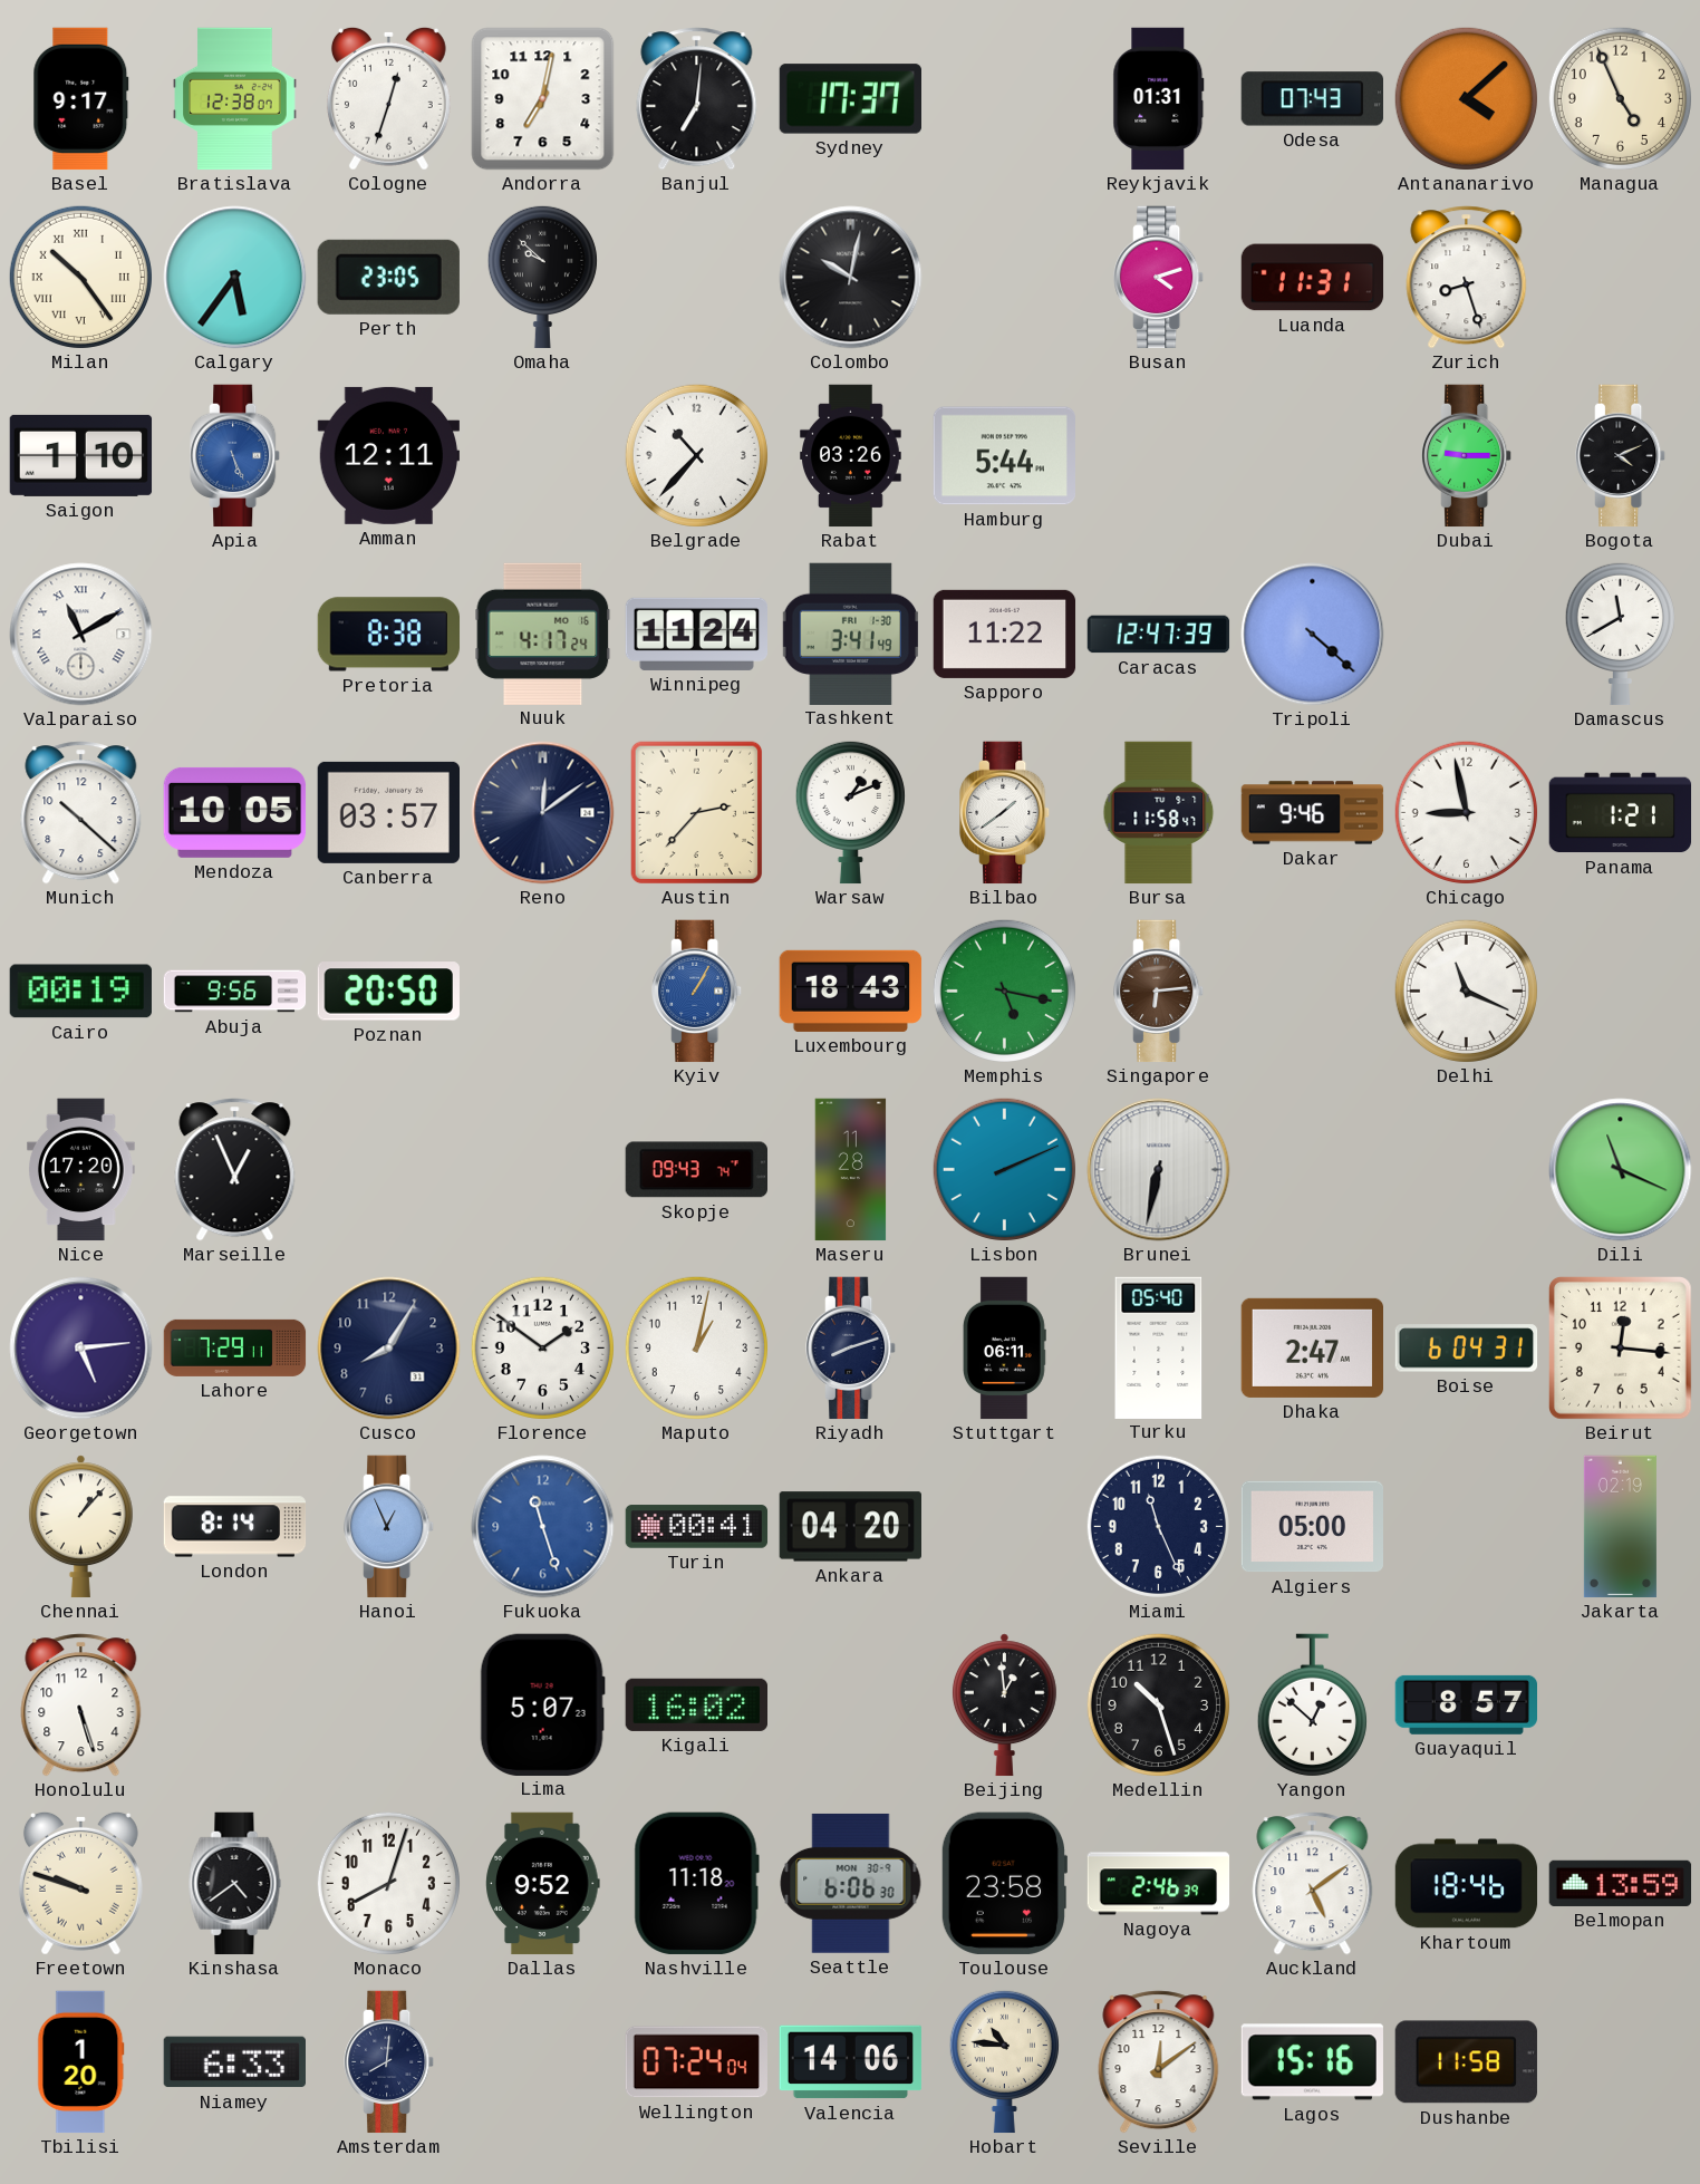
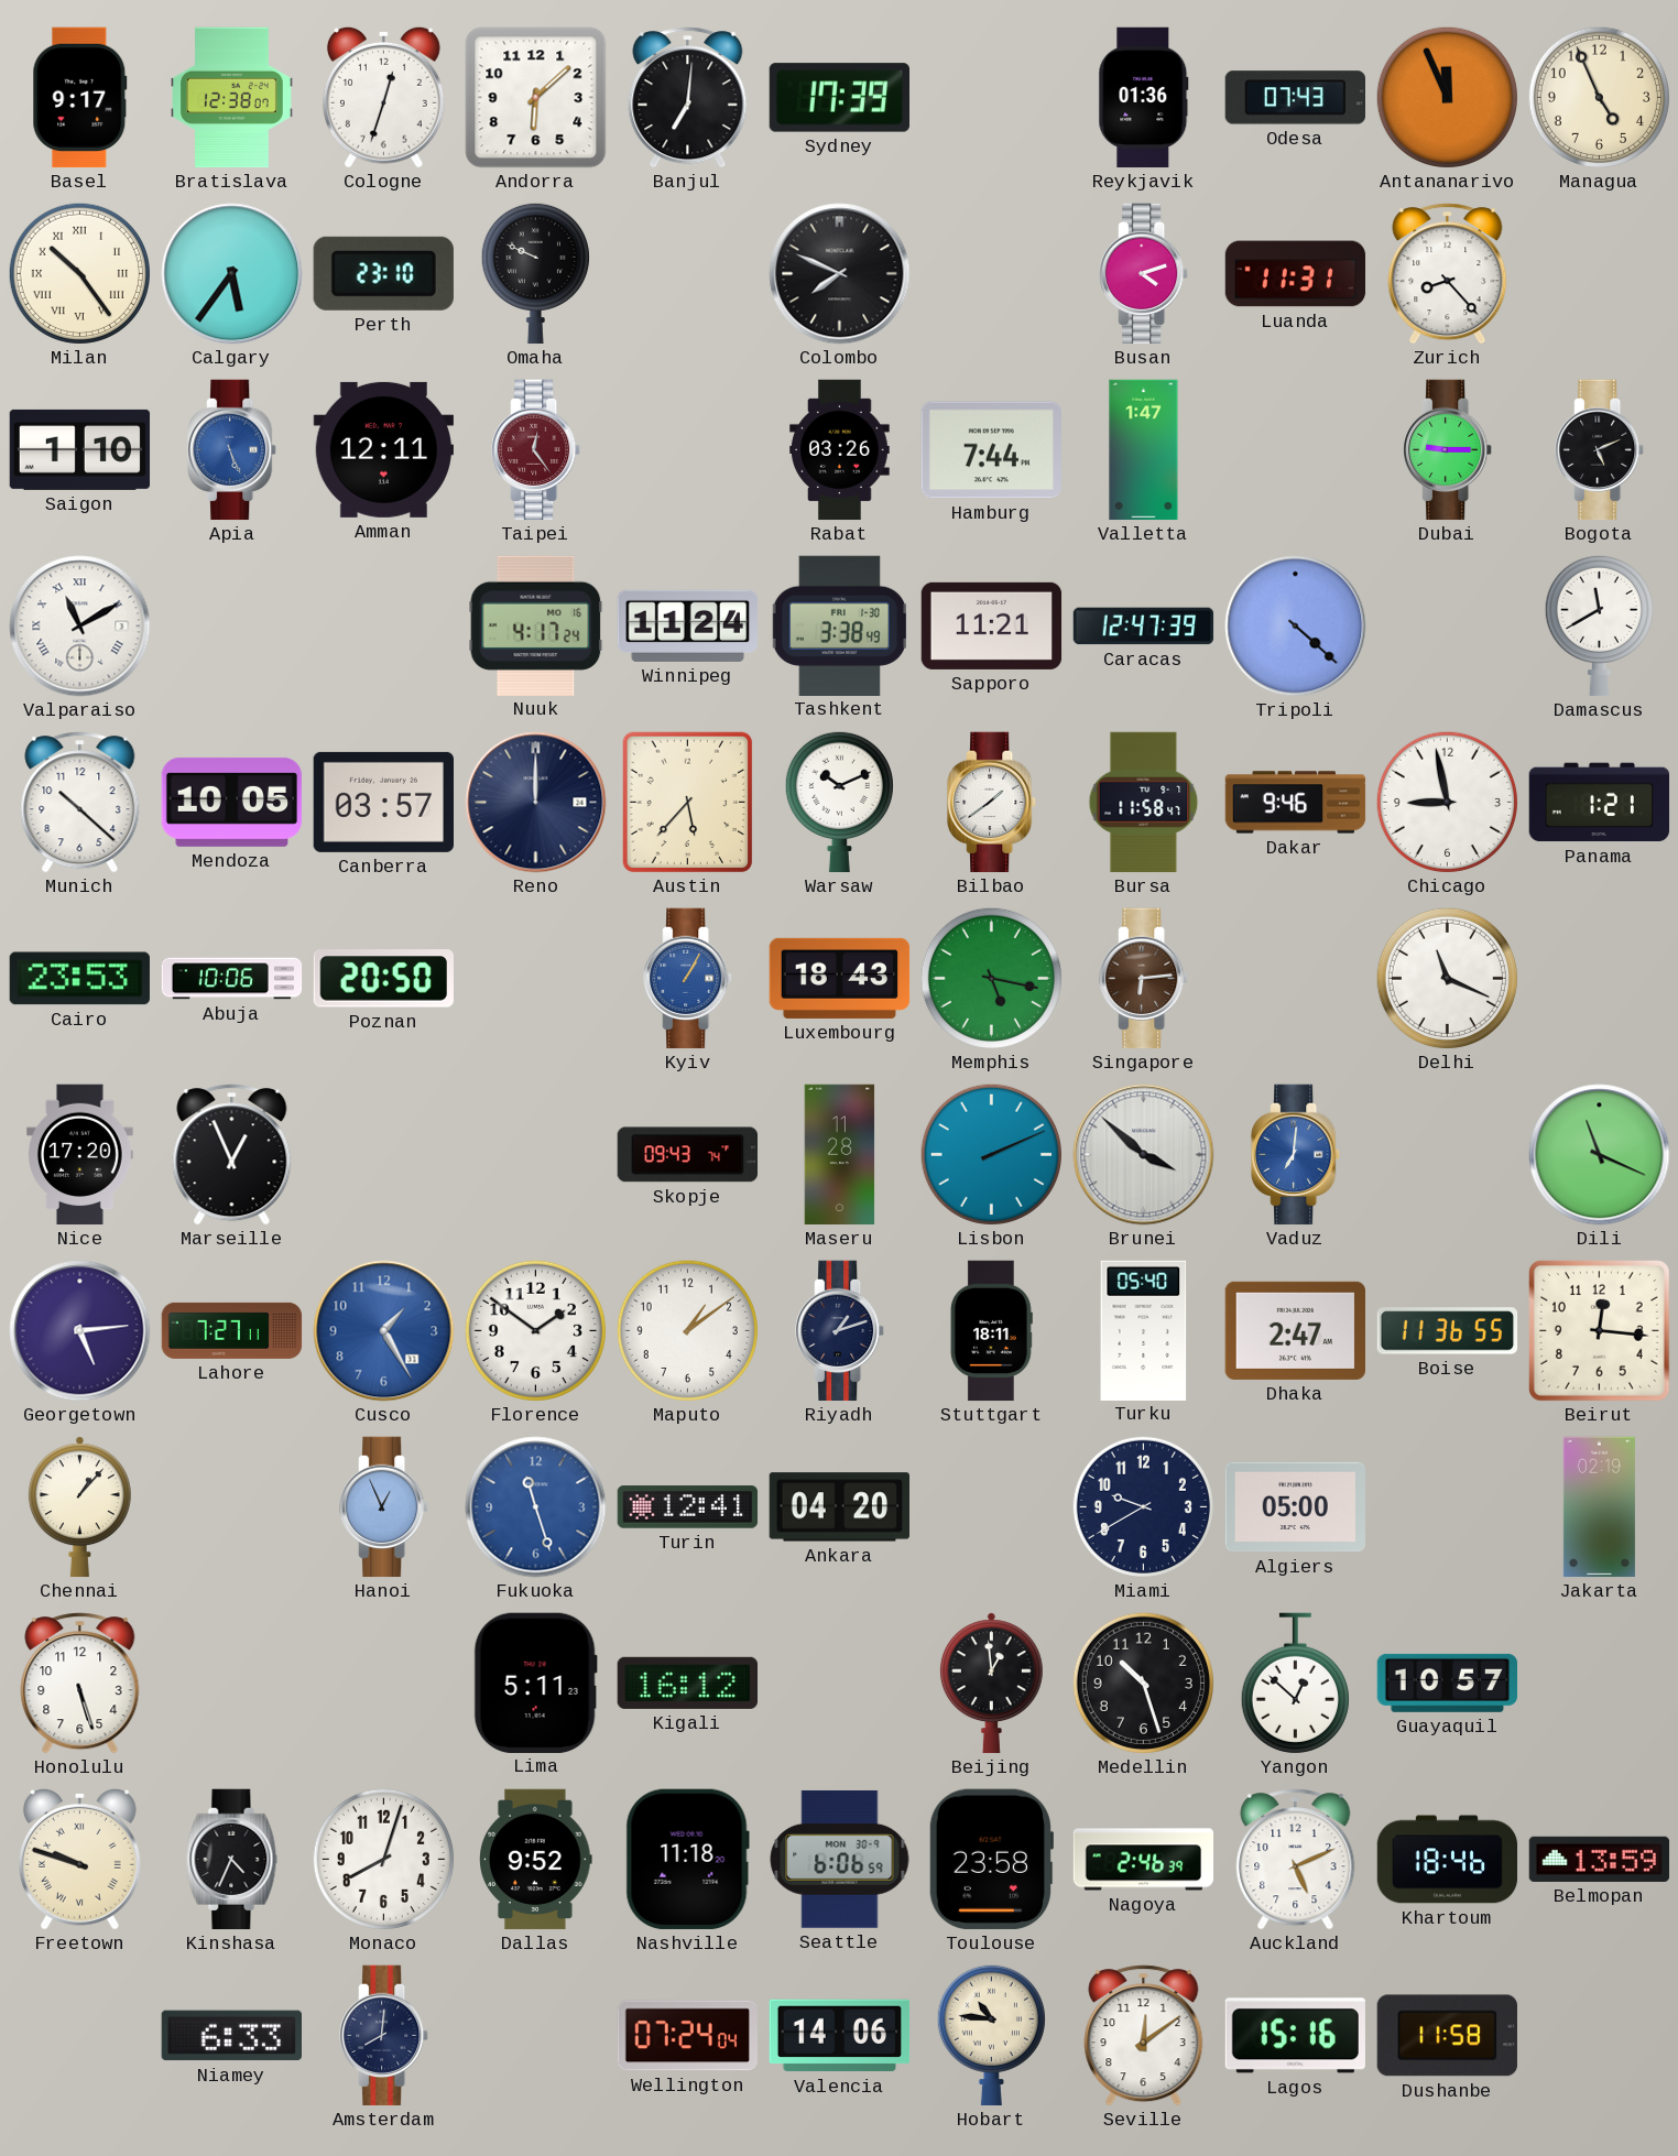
Andorra: 7:02 -> 6:08
Sydney: 17:37 -> 17:39
Reykjavik: 01:31 -> 01:36
Antananarivo: 4:08 -> 11:56
Perth: 23:05 -> 23:10
Omaha: 9:52 -> 9:49
Colombo: 10:02 -> 7:49
Zurich: 8:27 -> 8:23
Taipei: none -> 12:24
Belgrade: 10:37 -> none
Hamburg: 5:44 -> 7:44
Valletta: none -> 1:47
Bogota: 4:11 -> 5:11
Pretoria: 8:38 -> none
Tashkent: 3:41 -> 3:38
Sapporo: 11:22 -> 11:21
Reno: 12:09 -> 12:00
Austin: 2:37 -> 5:37
Warsaw: 1:11 -> 10:11
Cairo: 00:19 -> 23:53
Abuja: 9:56 -> 10:06
Brunei: 6:32 -> 3:52
Vaduz: none -> 7:01
Lahore: 7:29 -> 7:27
Cusco: 8:05 -> 1:25
Cusco dial: navy -> blue
Maputo: 1:02 -> 1:09
Riyadh: 8:12 -> 1:12
Stuttgart: 06:11 -> 18:11
Boise: 6:04 -> 11:36
London: 8:14 -> none
Turin: 00:41 -> 12:41
Miami: 11:26 -> 9:40
Lima: 5:07 -> 5:11
Kigali: 16:02 -> 16:12
Guayaquil: 8:57 -> 10:57
Kinshasa: 4:39 -> 4:34
Seattle: 6:06:30 -> 6:06:59
Auckland: 5:09 -> 5:11
Tbilisi: 1:20 -> none
